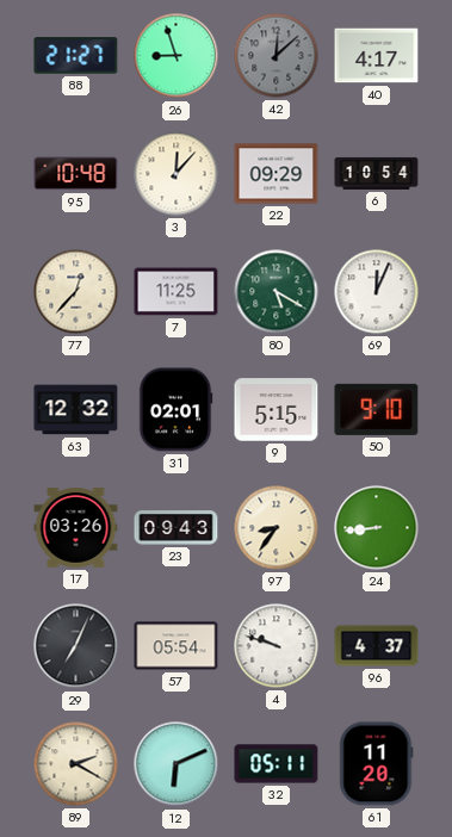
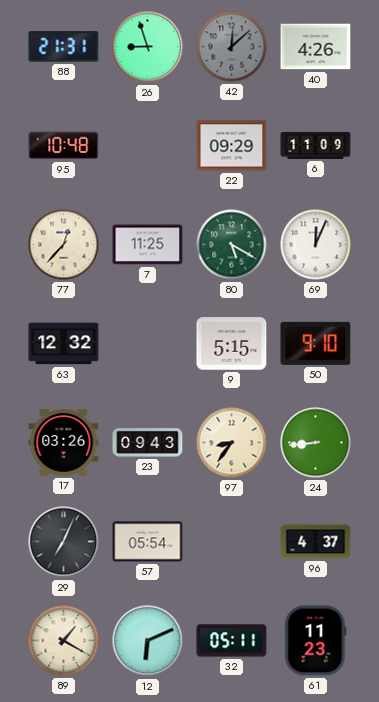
88: 21:27 -> 21:31
40: 4:17 -> 4:26
3: 12:07 -> none
6: 10:54 -> 11:09
31: 02:01 -> none
4: 9:48 -> none
89: 2:20 -> 1:20
61: 11:20 -> 11:23
